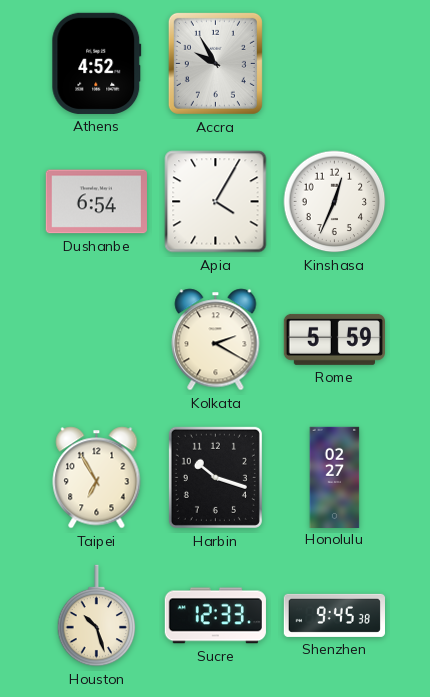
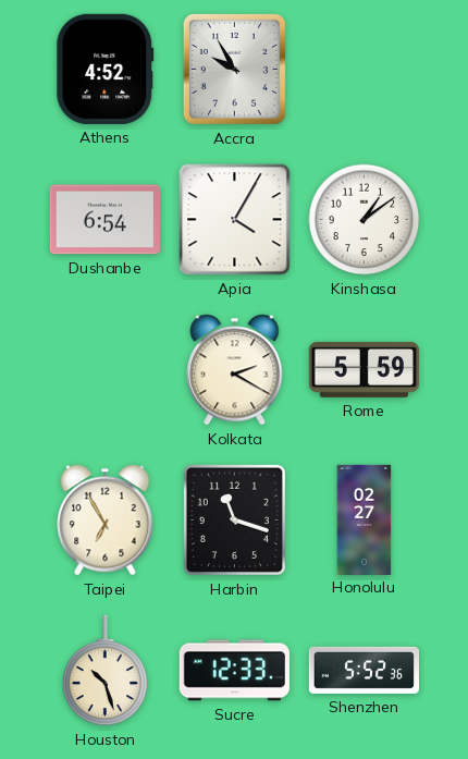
Kinshasa: 12:34 -> 1:09
Harbin: 10:18 -> 11:18
Shenzhen: 9:45 -> 5:52
